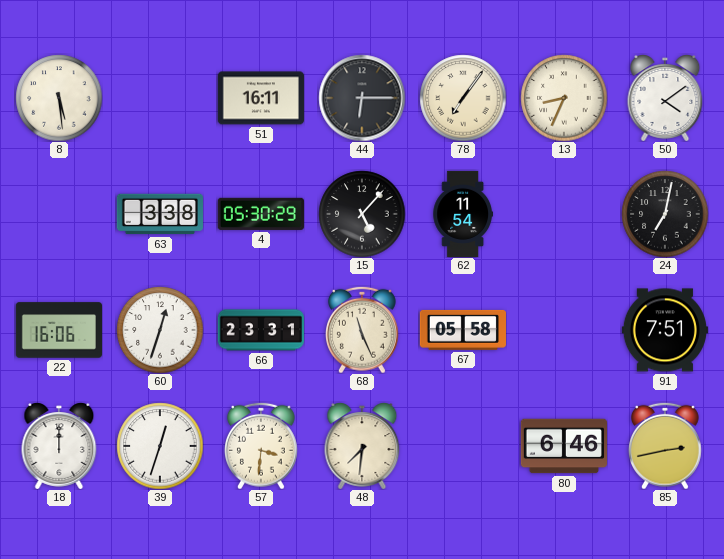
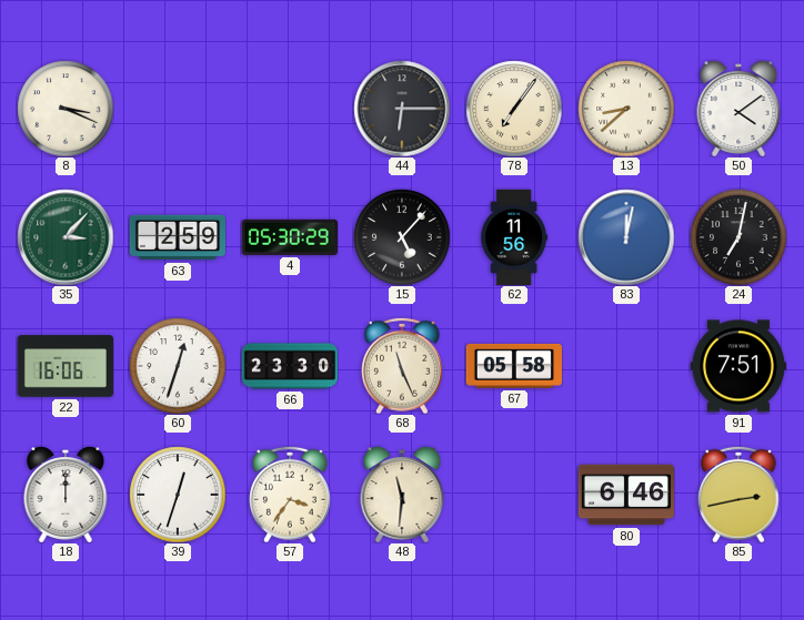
8: 5:29 -> 3:19
51: 16:11 -> none
13: 8:34 -> 8:38
35: none -> 3:07
63: 3:38 -> 2:59
62: 11:54 -> 11:56
83: none -> 12:02
66: 23:31 -> 23:30
57: 3:31 -> 3:36
48: 7:31 -> 11:31
